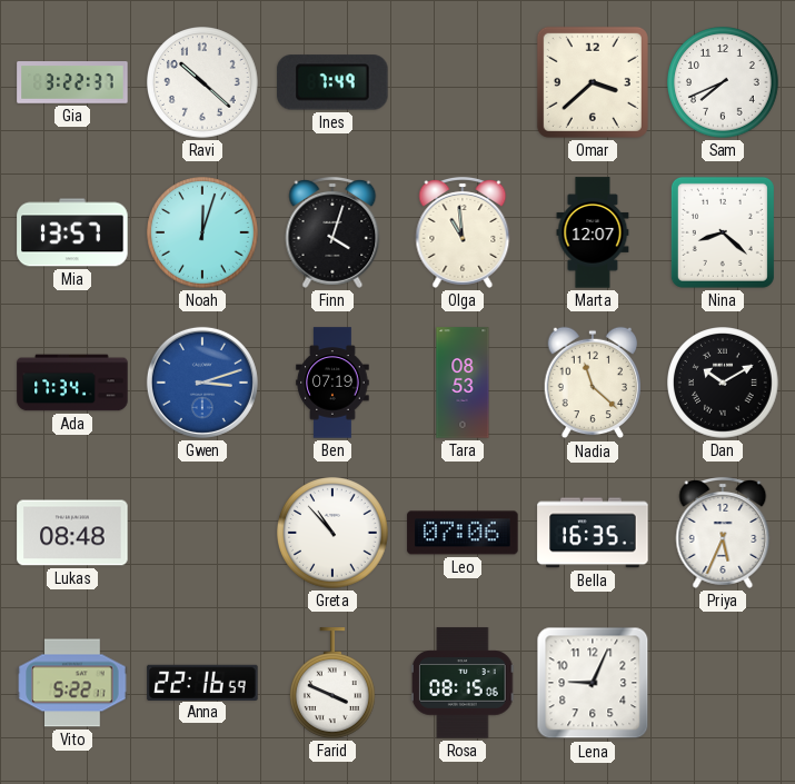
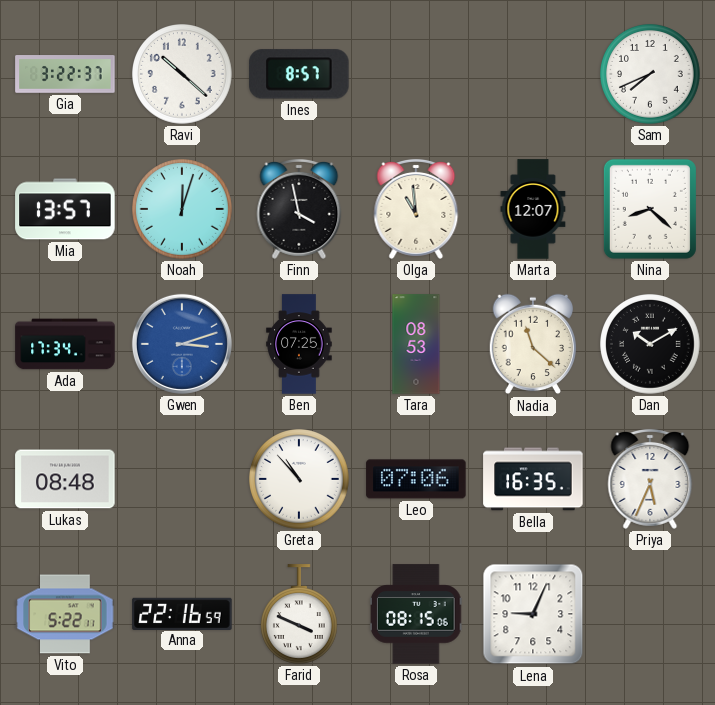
Ines: 7:49 -> 8:57
Omar: 3:38 -> none
Finn: 4:03 -> 3:58
Ben: 07:19 -> 07:25
